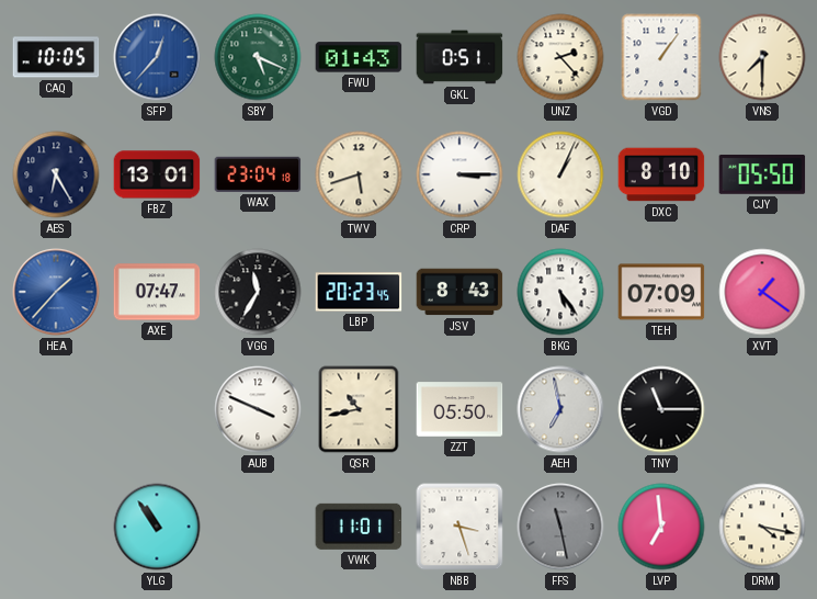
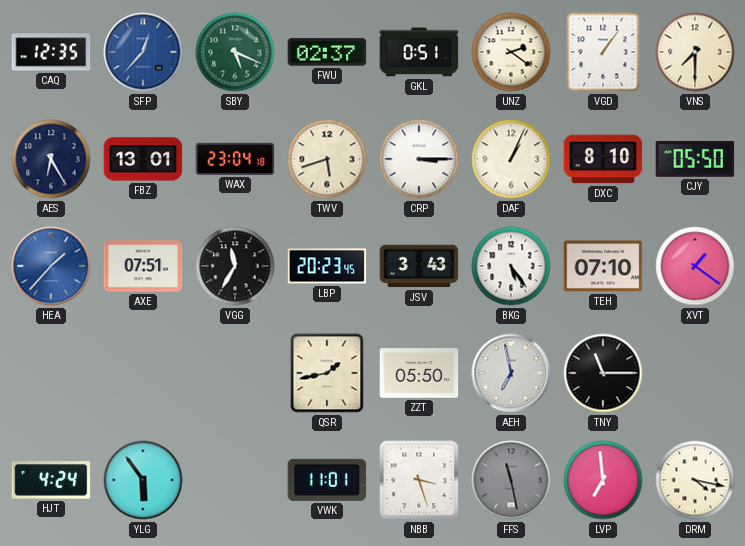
CAQ: 10:05 -> 12:35
FWU: 01:43 -> 02:37
UNZ: 2:23 -> 2:21
AXE: 07:47 -> 07:51
JSV: 8:43 -> 3:43
TEH: 07:09 -> 07:10
AUB: 3:49 -> none
QSR: 10:43 -> 1:43
HJT: none -> 4:24
YLG: 10:54 -> 5:54
